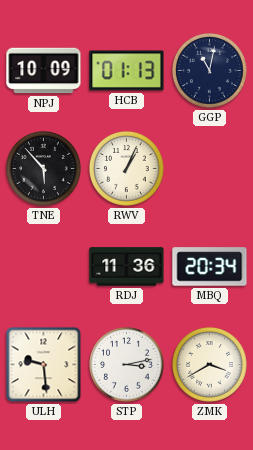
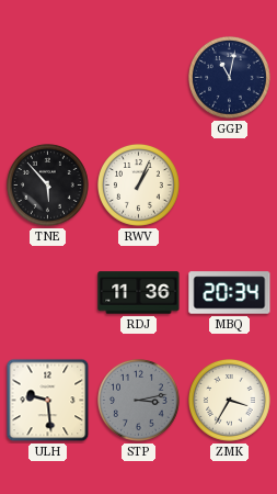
NPJ: 10:09 -> none
HCB: 01:13 -> none
STP dial: white -> grey
ZMK: 3:40 -> 3:35
